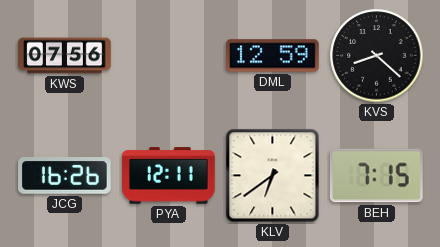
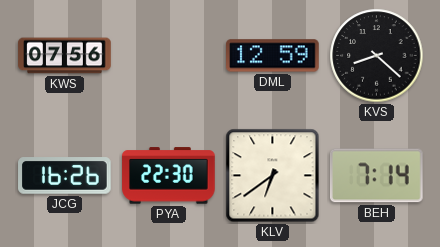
PYA: 12:11 -> 22:30
BEH: 7:15 -> 7:14
